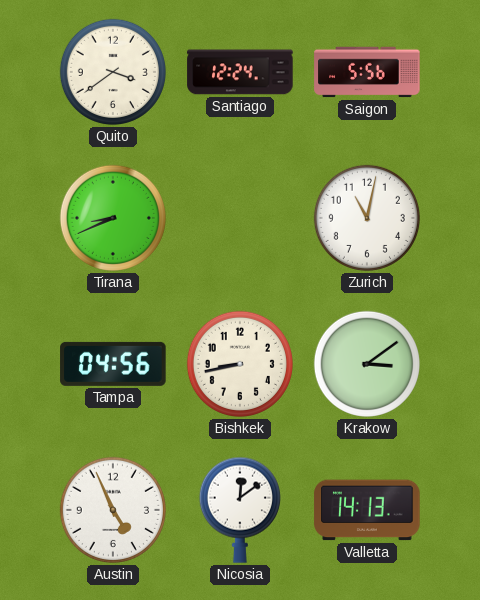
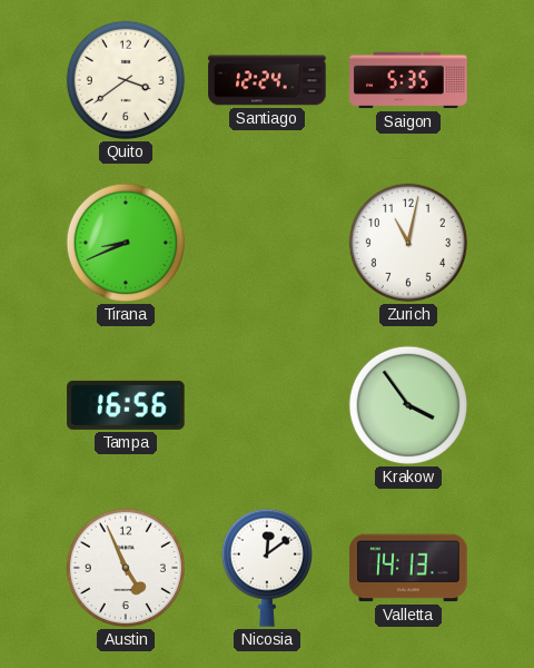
Saigon: 5:56 -> 5:35
Tampa: 04:56 -> 16:56
Bishkek: 8:43 -> none
Krakow: 3:09 -> 3:54
